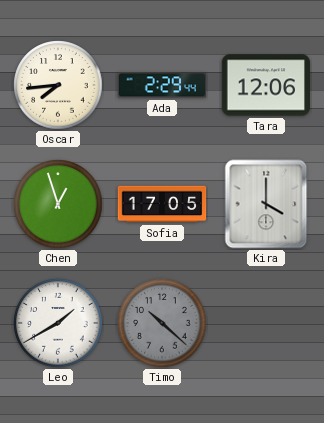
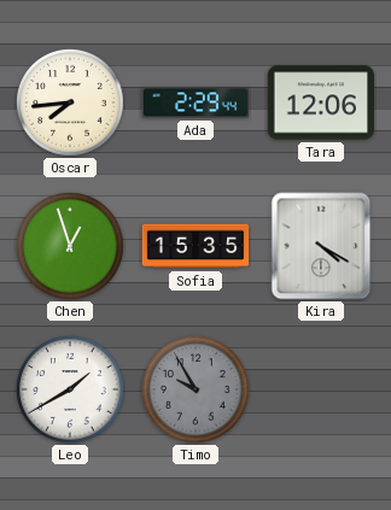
Sofia: 17:05 -> 15:35
Kira: 4:00 -> 4:20
Timo: 10:22 -> 9:55
